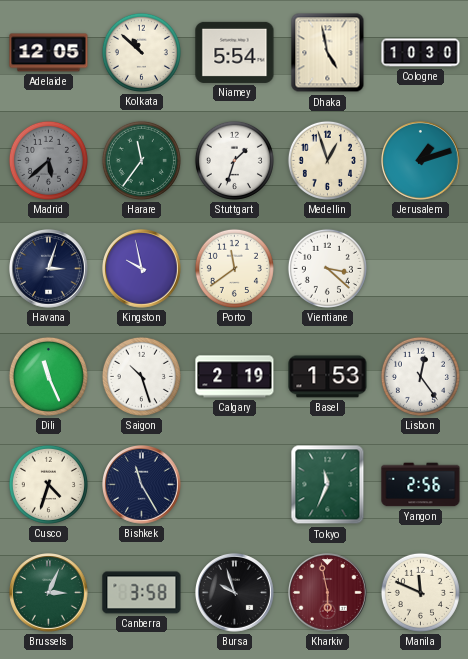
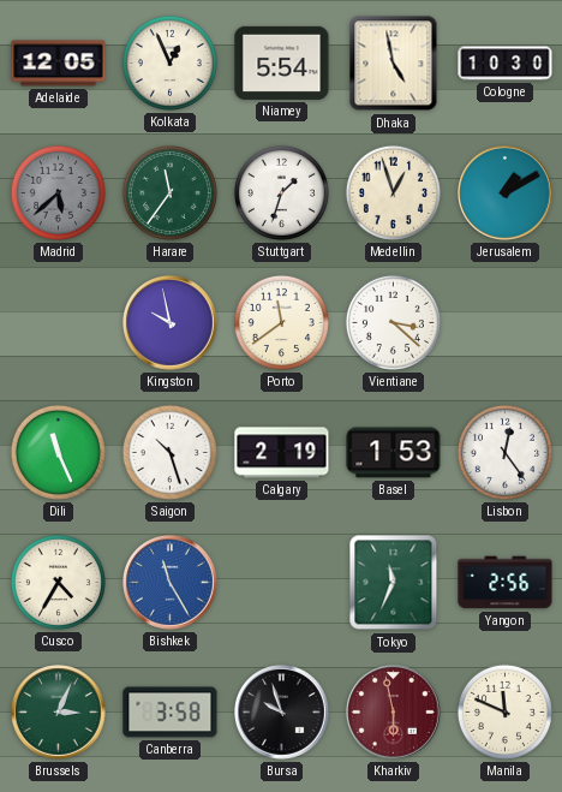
Kolkata: 10:52 -> 12:56
Jerusalem: 1:12 -> 1:10
Havana: 3:03 -> none
Cusco: 4:33 -> 4:35
Bishkek dial: navy -> blue
